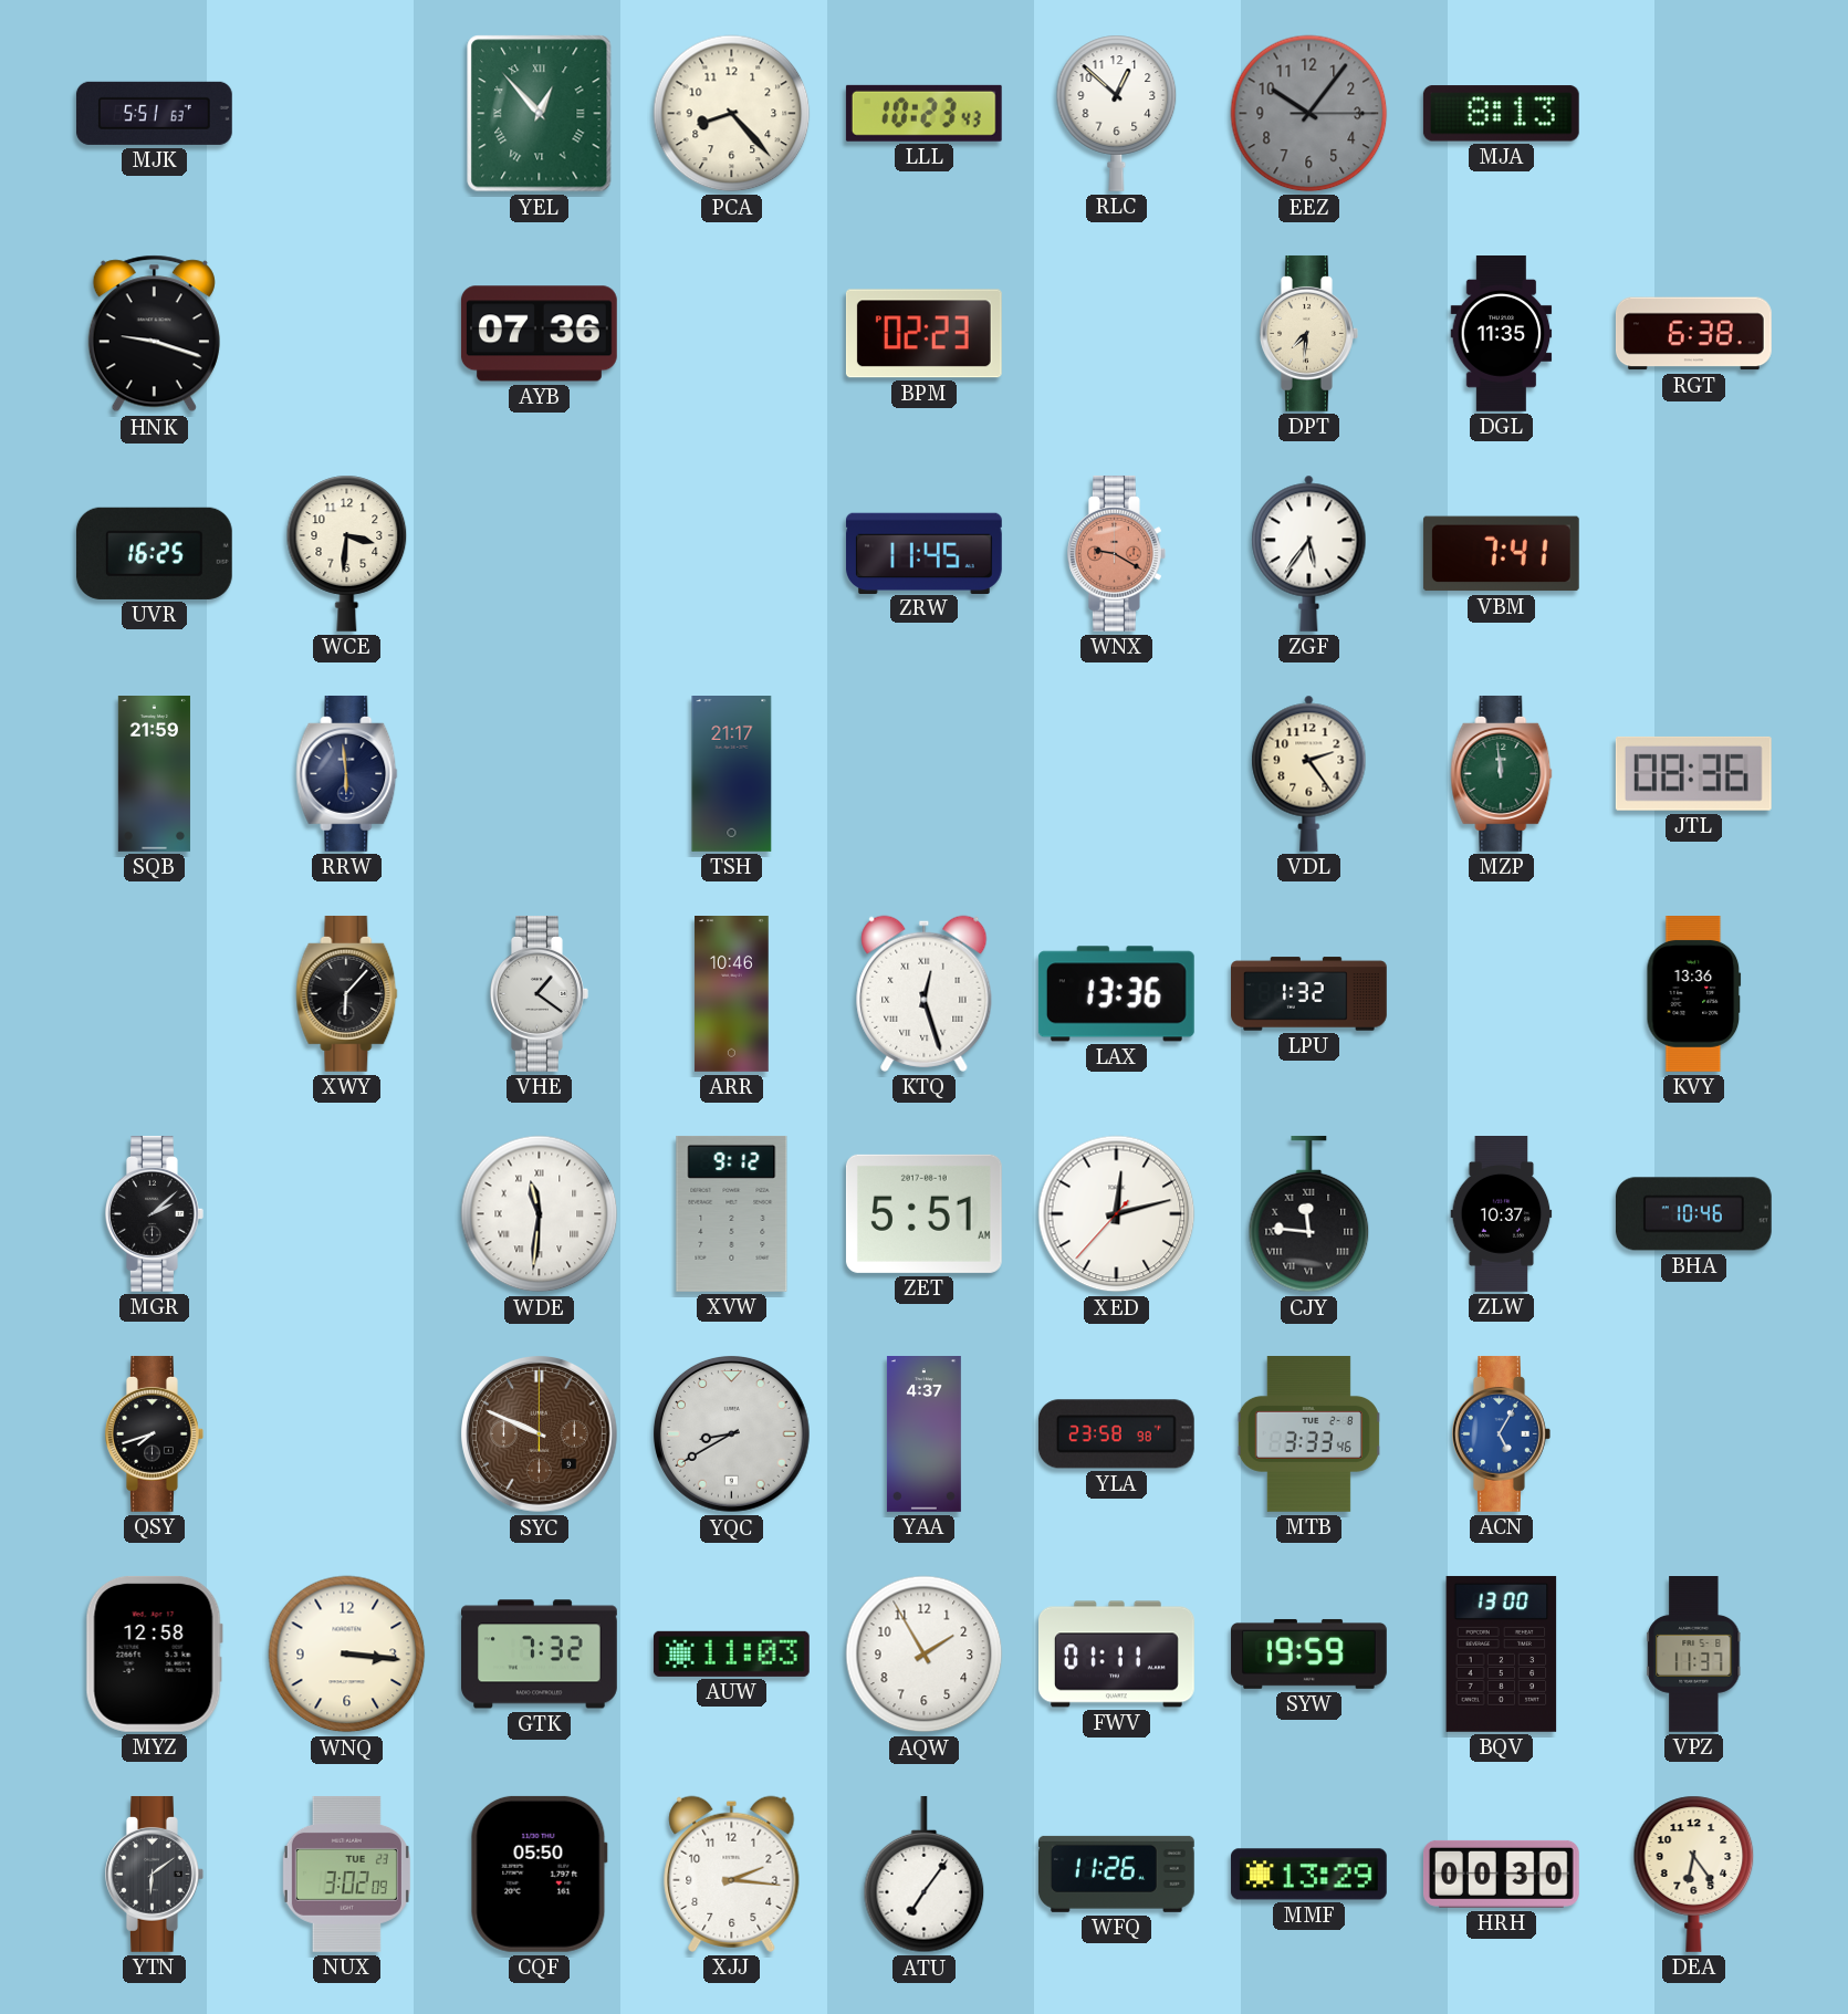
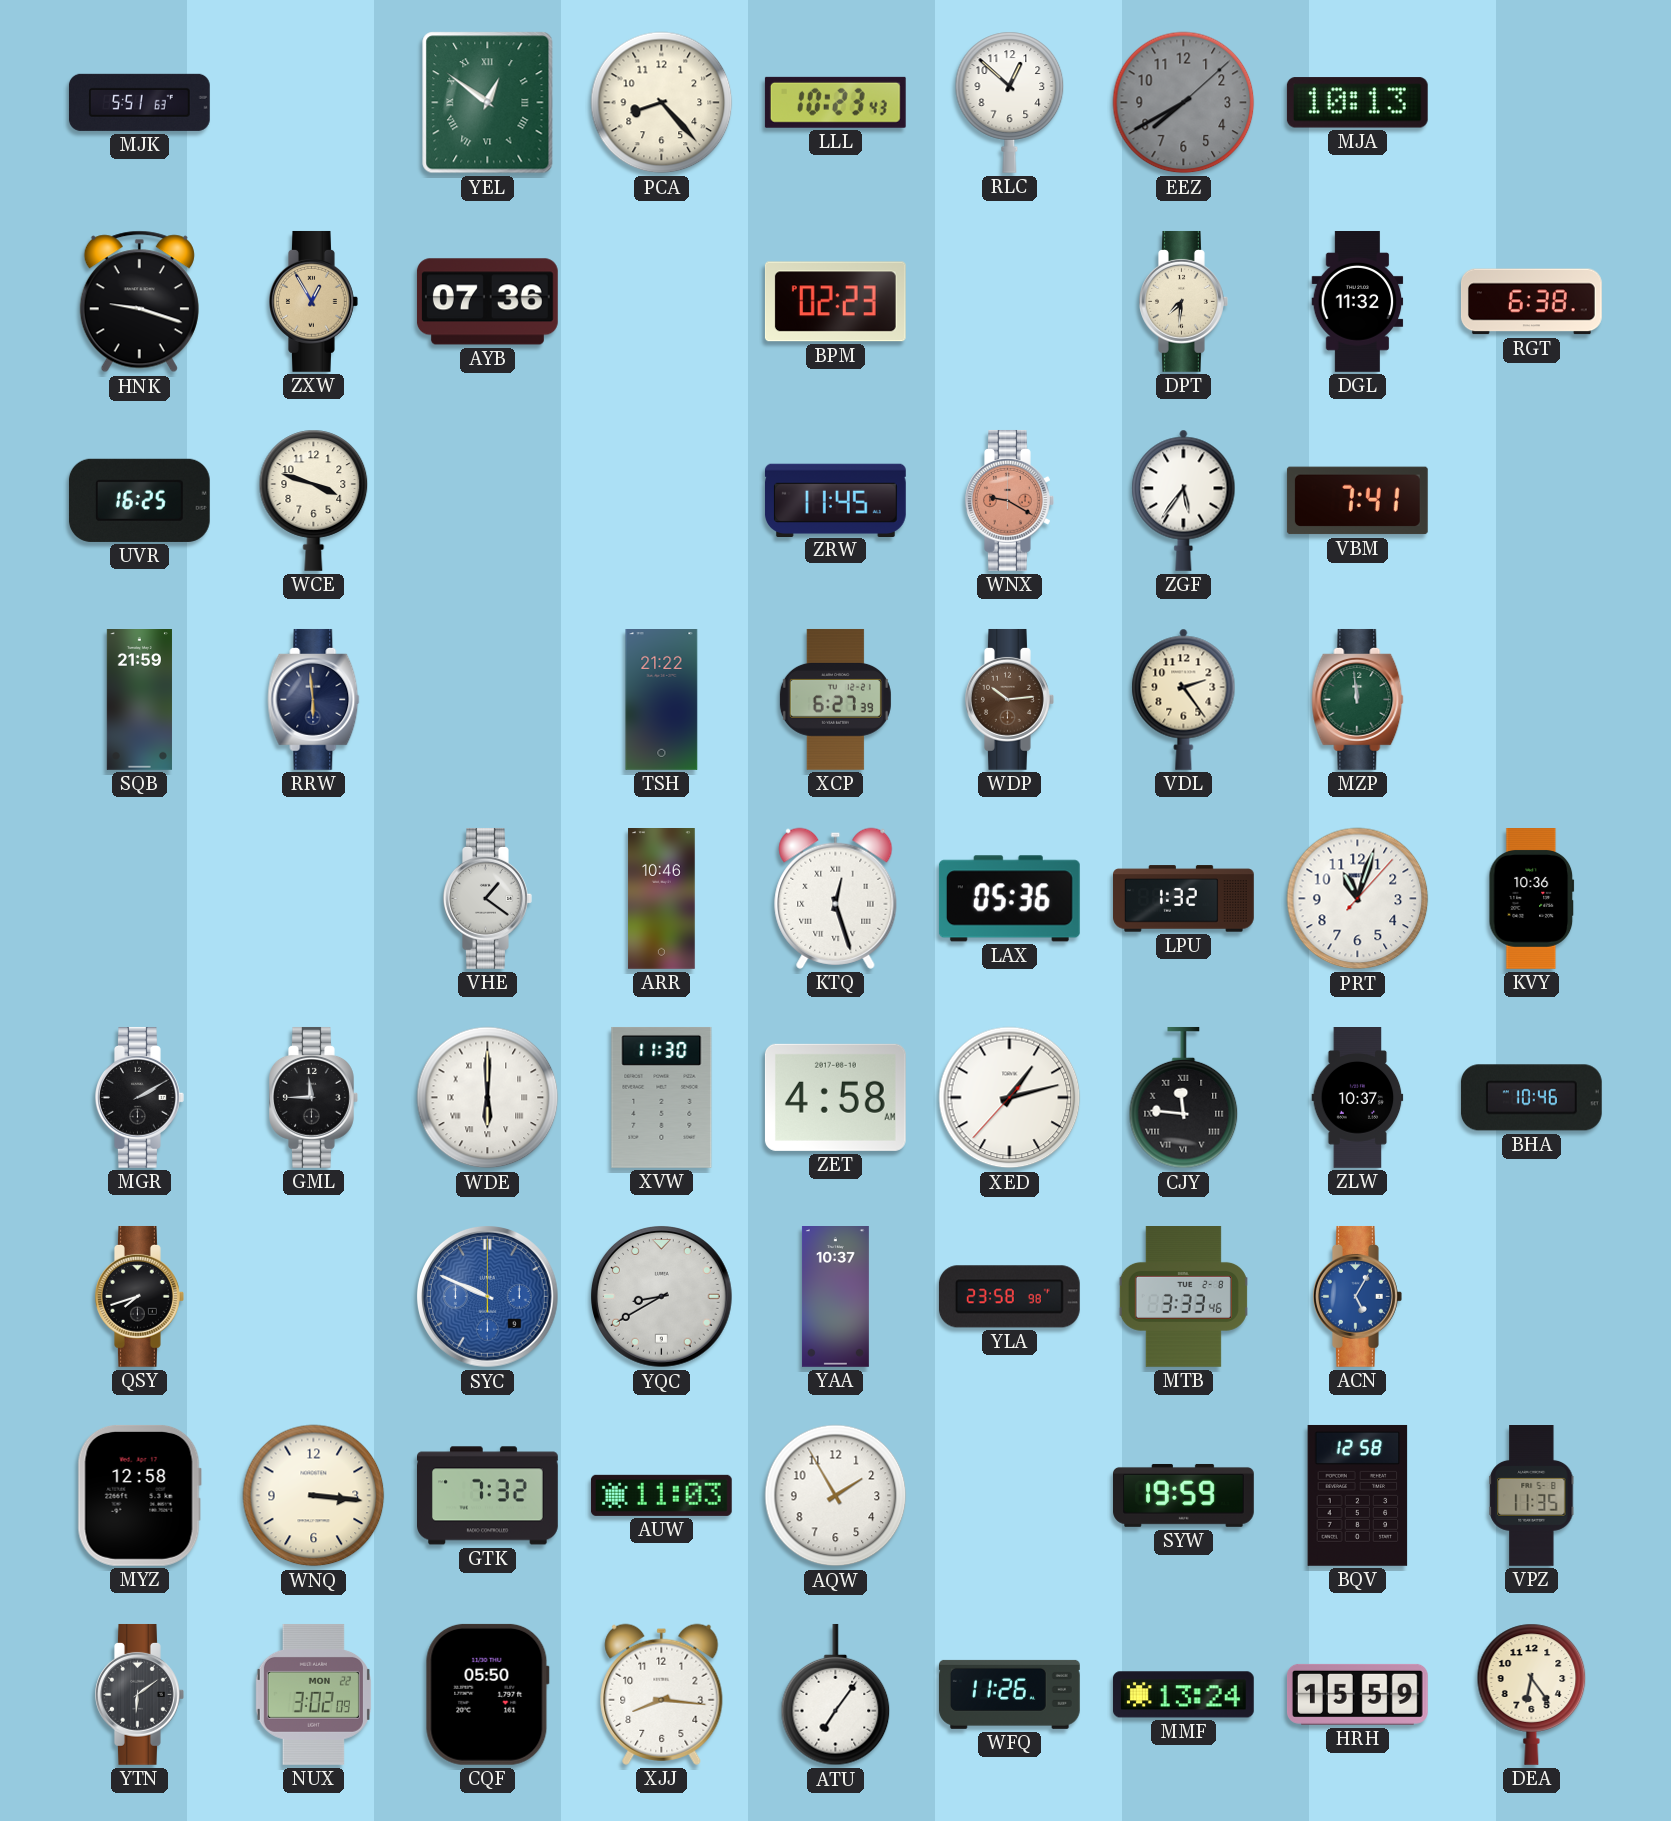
YEL: 12:53 -> 12:51
EEZ: 10:06 -> 7:40
MJA: 8:13 -> 10:13
ZXW: none -> 12:55
DGL: 11:35 -> 11:32
WCE: 3:31 -> 3:48
TSH: 21:17 -> 21:22
XCP: none -> 6:27
WDP: none -> 10:14
JTL: 08:36 -> none
XWY: 6:07 -> none
LAX: 13:36 -> 05:36
PRT: none -> 11:03
KVY: 13:36 -> 10:36
MGR: 2:08 -> 2:10
GML: none -> 11:45
WDE: 11:31 -> 6:00
XVW: 9:12 -> 11:30
ZET: 5:51 -> 4:58
XED: 12:12 -> 1:12
SYC dial: brown -> blue
YAA: 4:37 -> 10:37
FWV: 01:11 -> none
BQV: 13:00 -> 12:58
VPZ: 11:37 -> 11:35
NUX date: TUE 23 -> MON 22
XJJ: 2:16 -> 8:16
MMF: 13:29 -> 13:24
HRH: 00:30 -> 15:59
